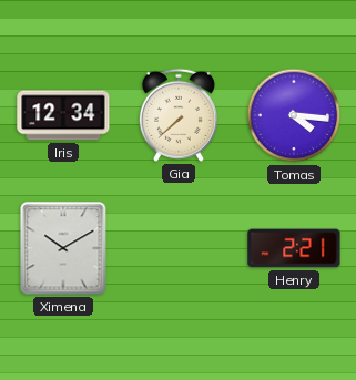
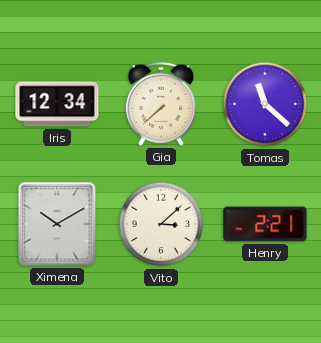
Tomas: 4:16 -> 11:22
Vito: none -> 3:08
